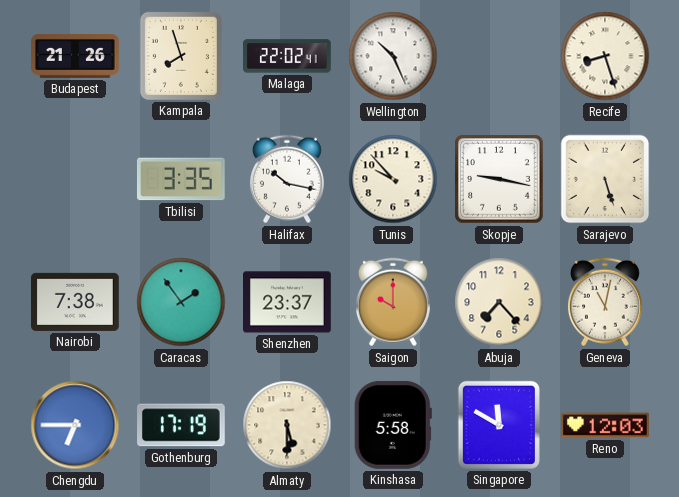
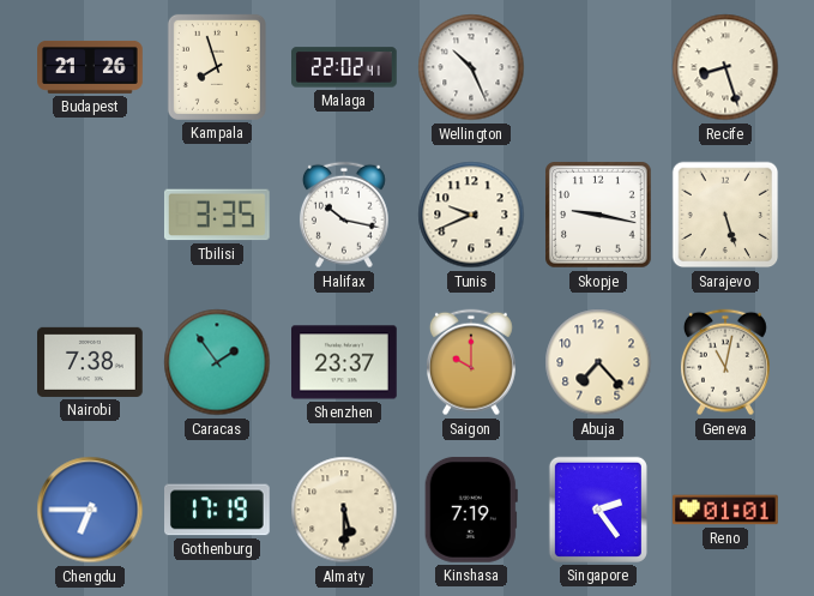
Tunis: 9:53 -> 9:41
Kinshasa: 5:58 -> 7:19
Singapore: 11:50 -> 2:24
Reno: 12:03 -> 01:01
